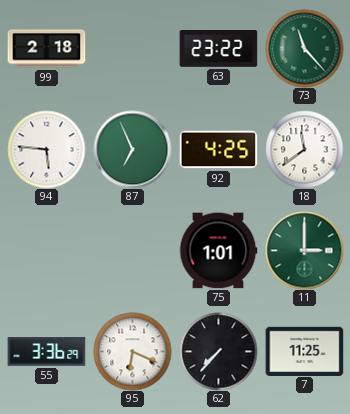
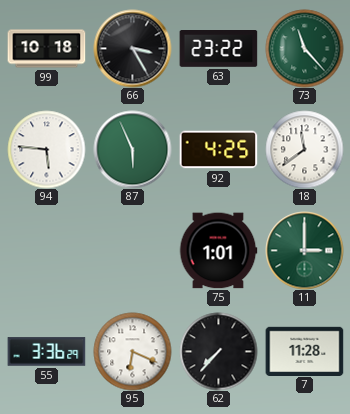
99: 2:18 -> 10:18
66: none -> 3:25
87: 6:56 -> 5:56
7: 11:25 -> 11:28
